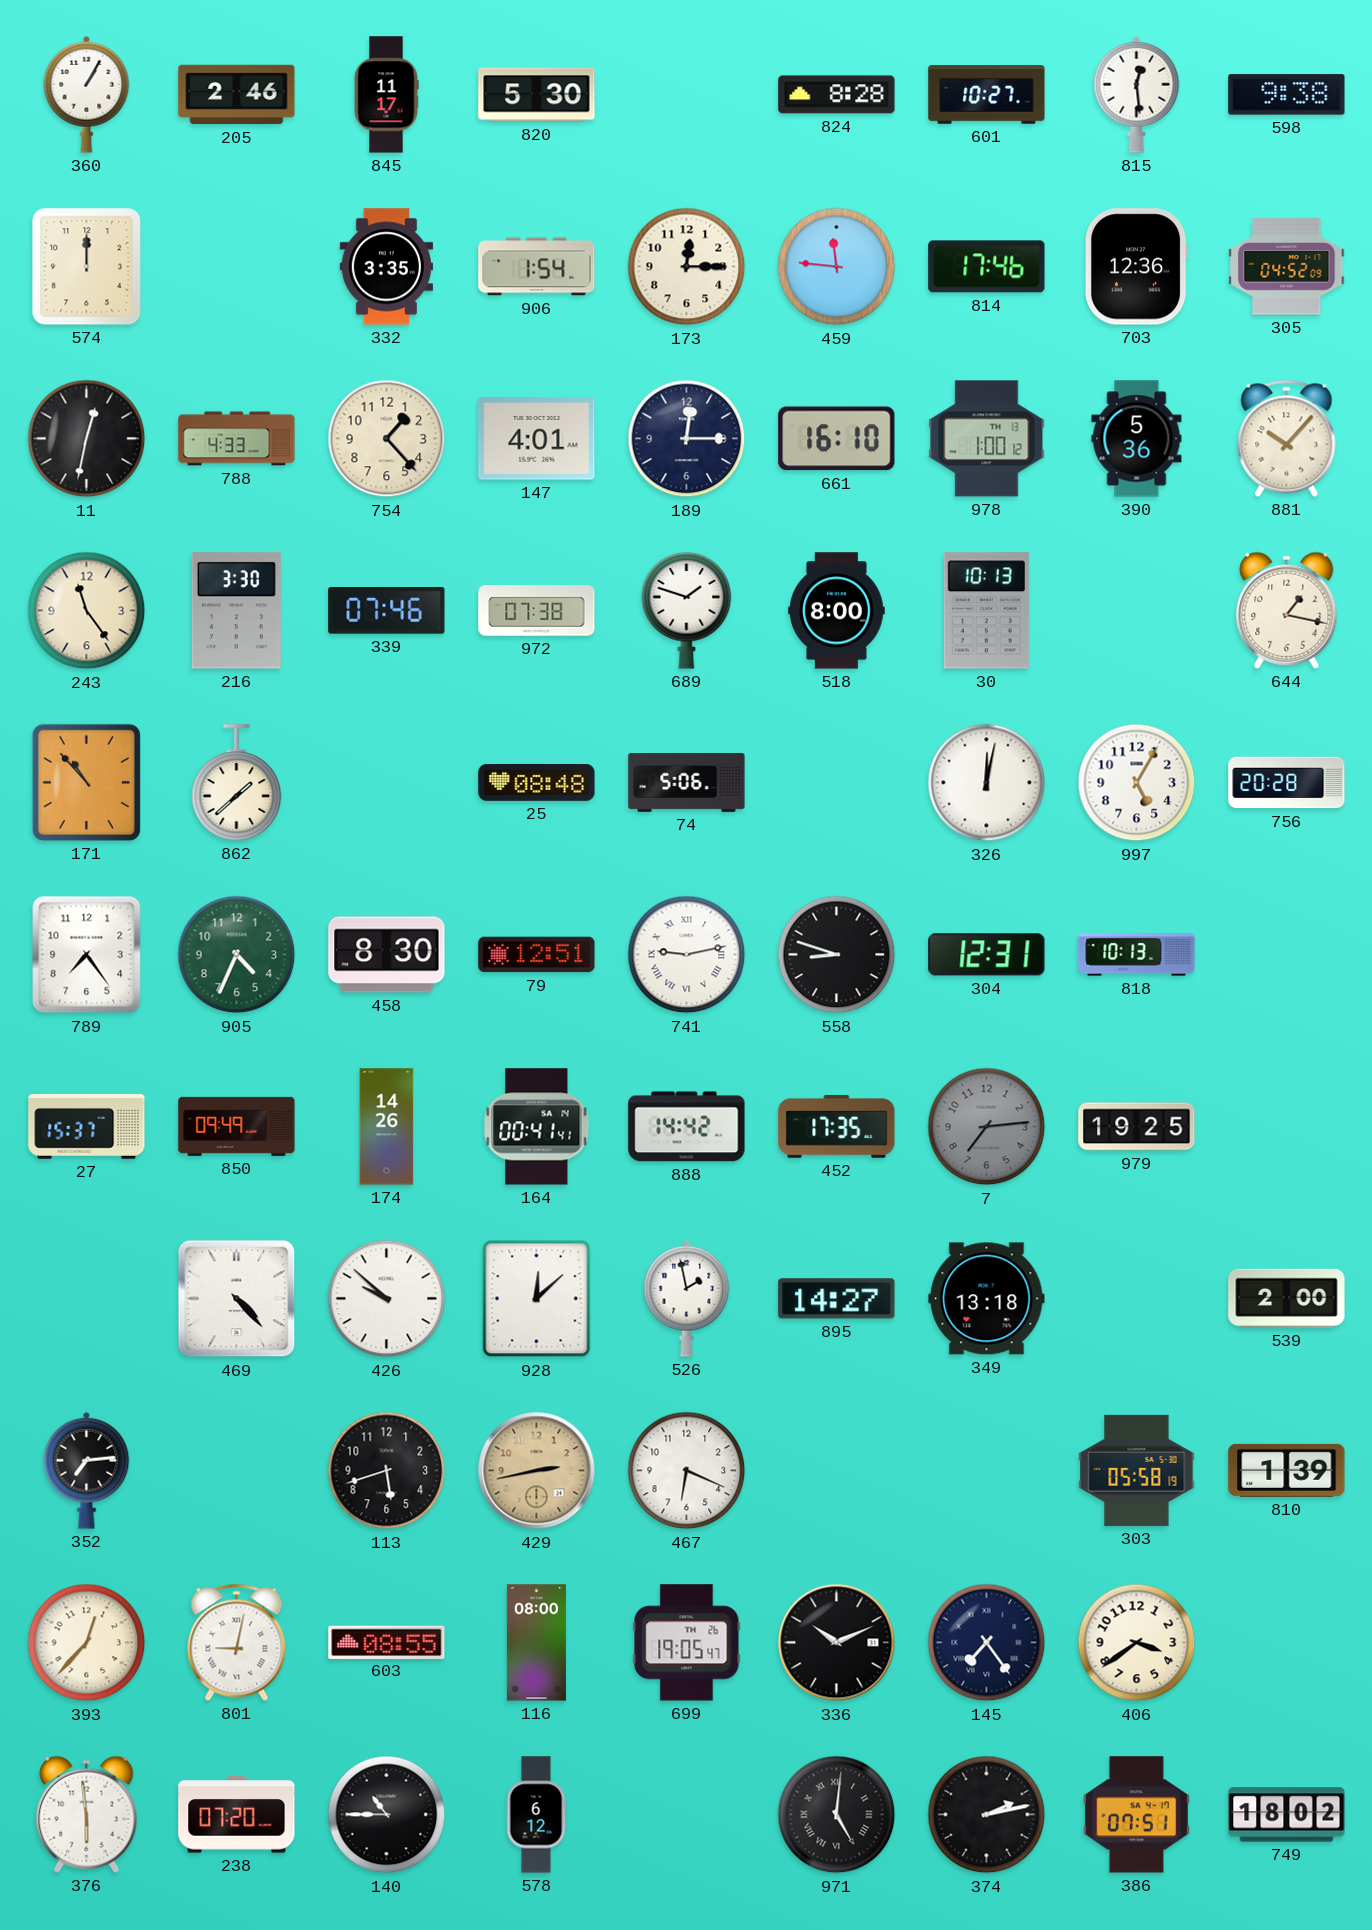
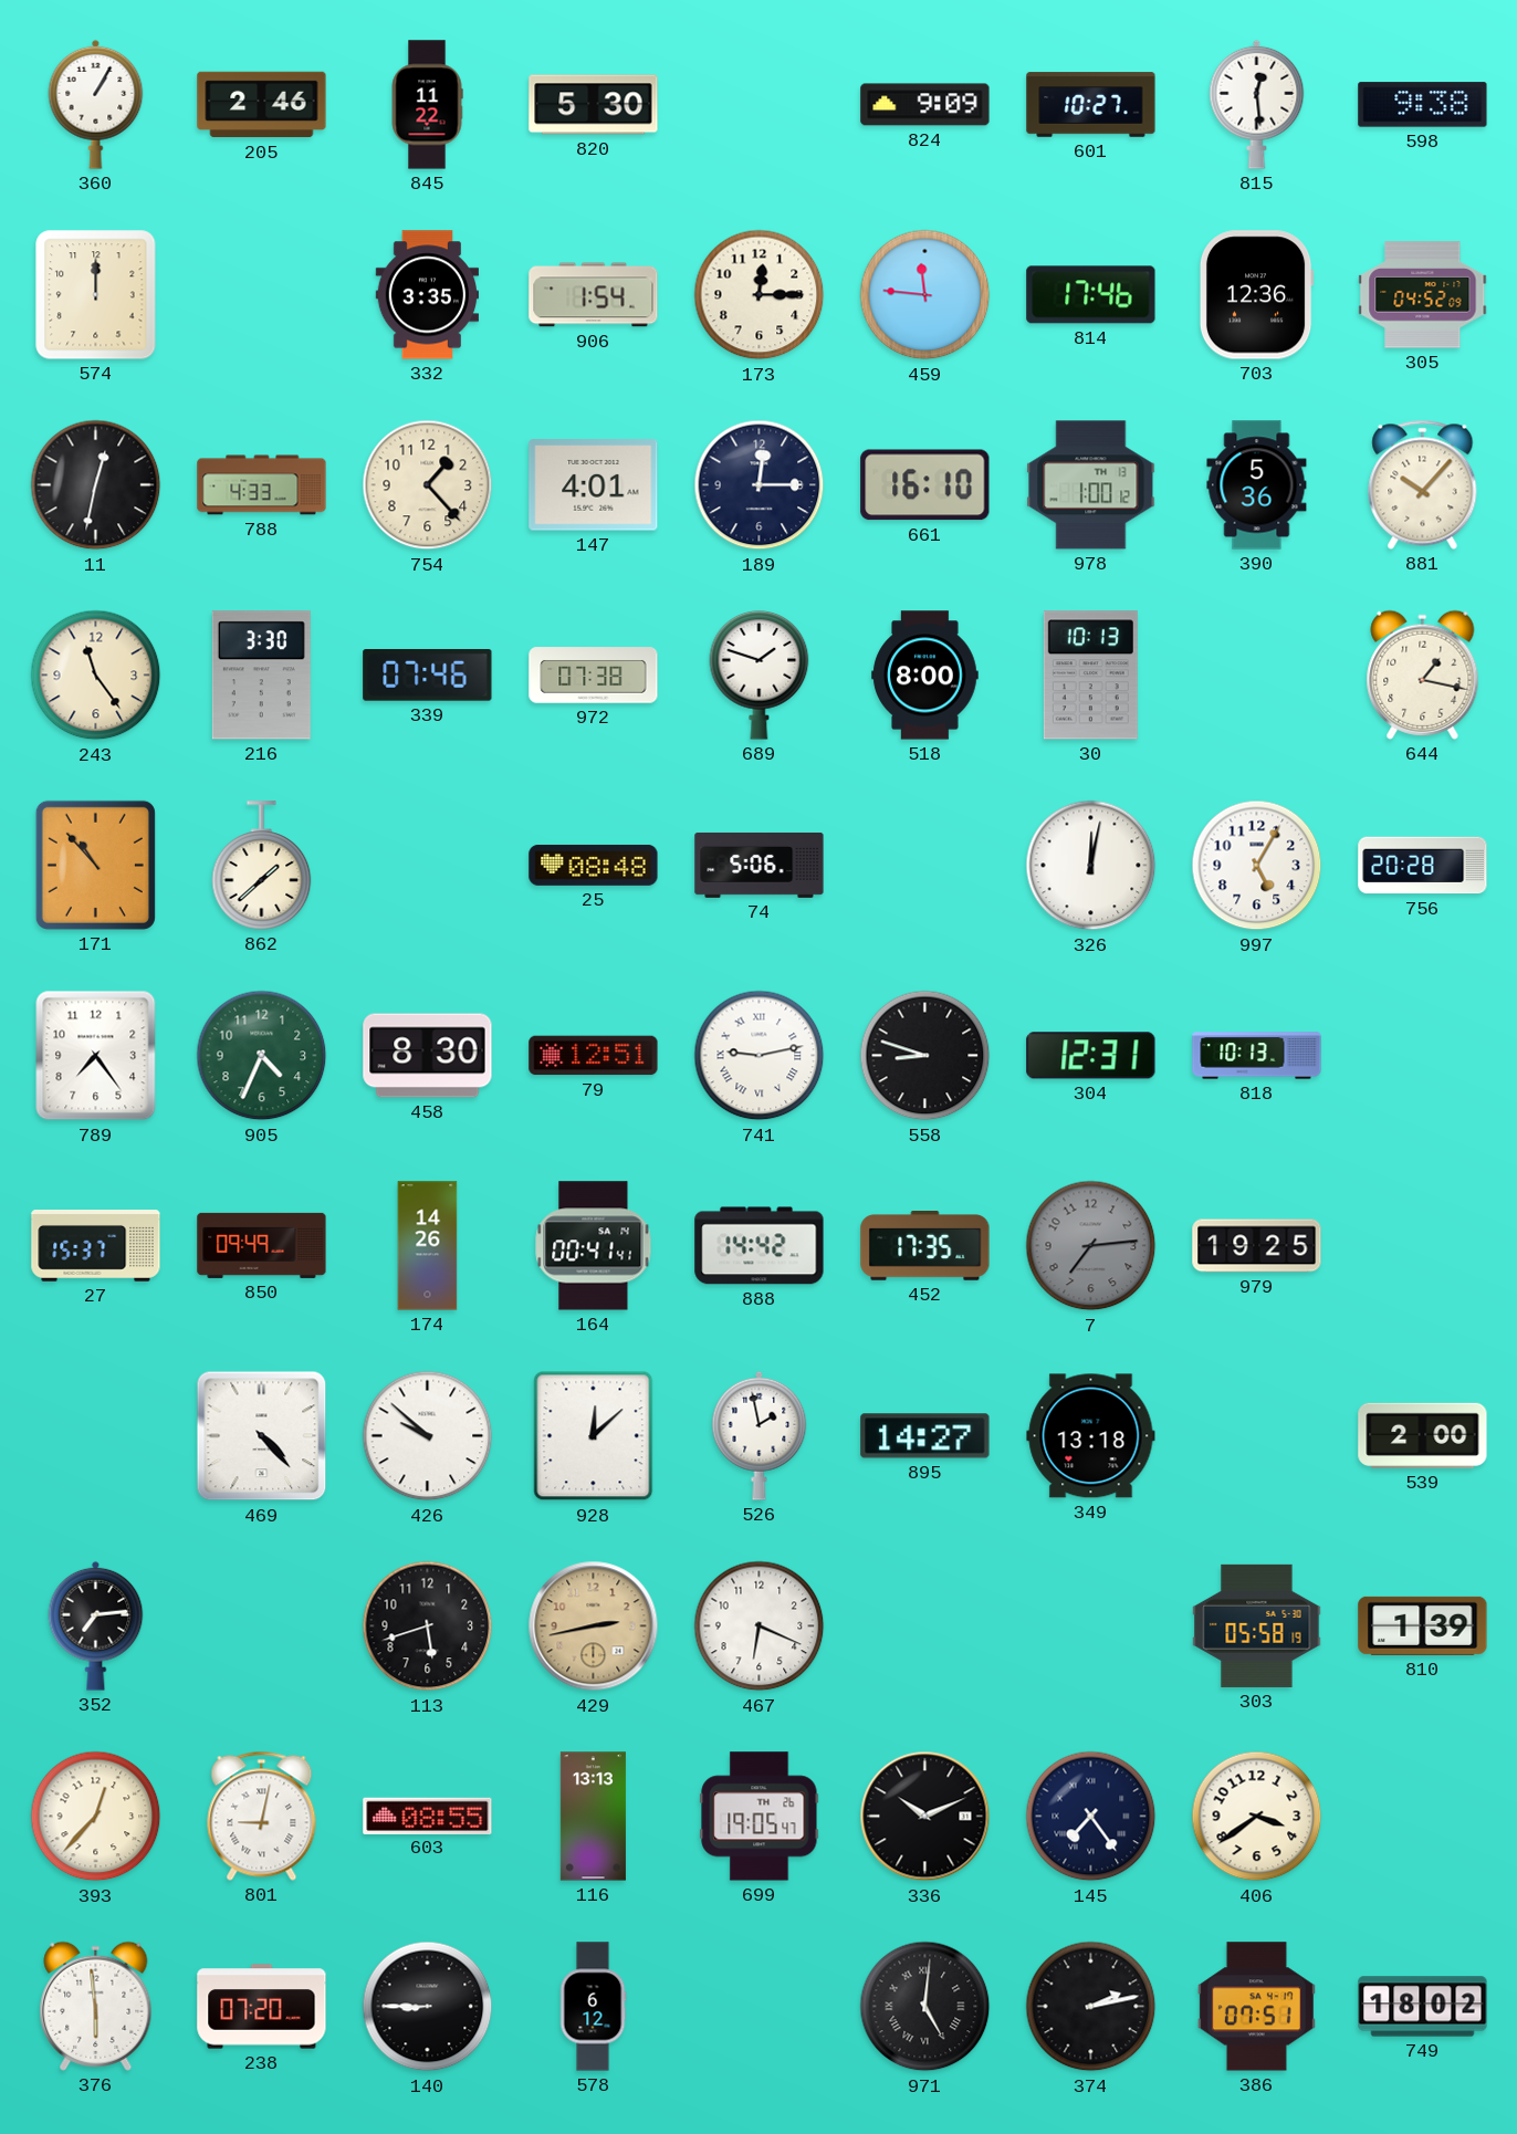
845: 11:17 -> 11:22
824: 8:28 -> 9:09
116: 08:00 -> 13:13
140: 10:45 -> 8:45
